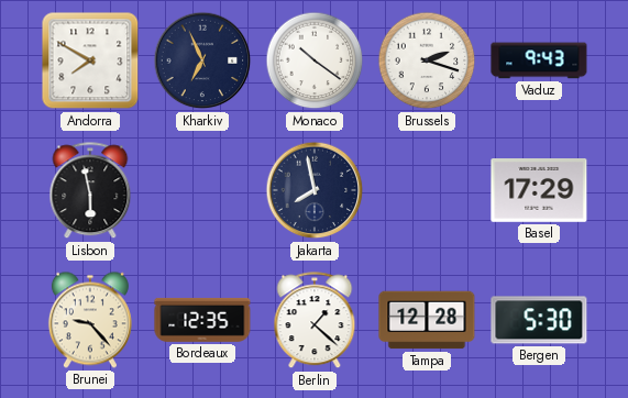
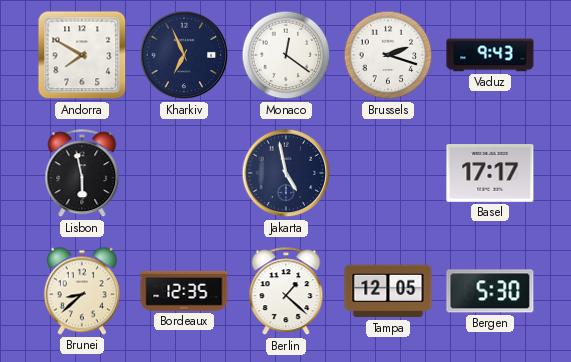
Monaco: 10:21 -> 12:21
Jakarta: 7:58 -> 4:58
Basel: 17:29 -> 17:17
Brunei: 9:23 -> 8:38
Tampa: 12:28 -> 12:05
